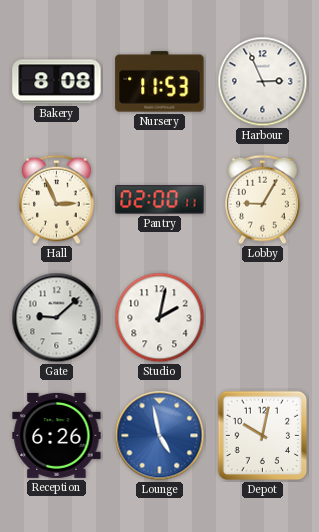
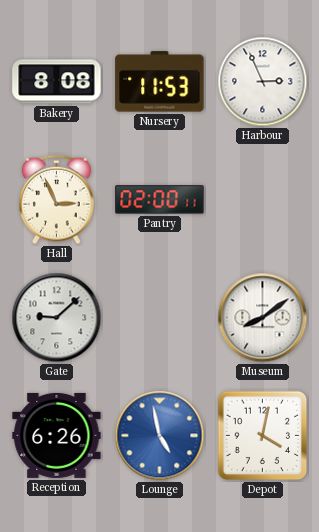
Lobby: 9:05 -> none
Studio: 2:02 -> none
Museum: none -> 8:09
Depot: 10:02 -> 4:02
